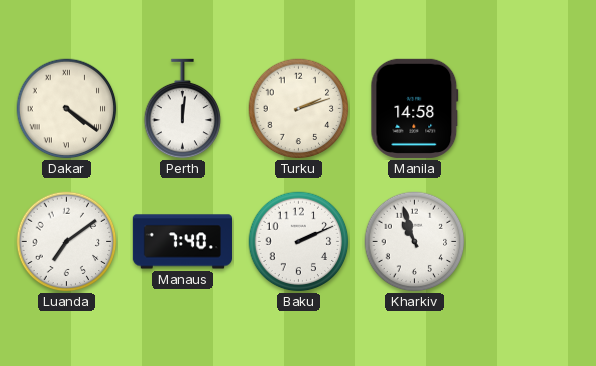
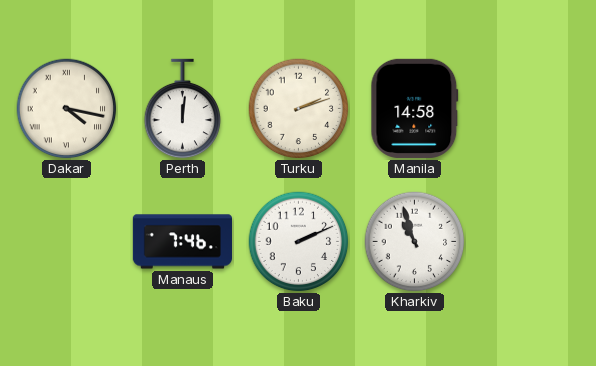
Dakar: 4:21 -> 4:17
Luanda: 7:09 -> none
Manaus: 7:40 -> 7:46
